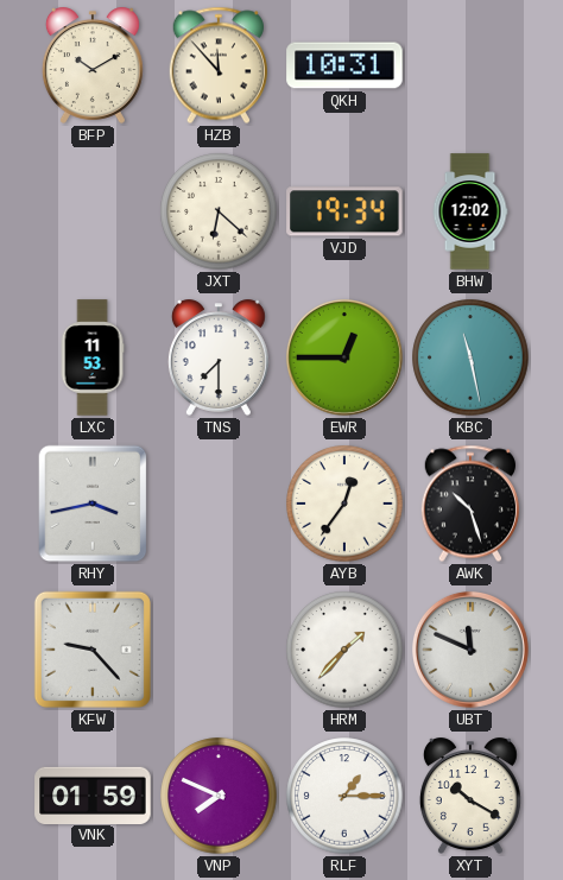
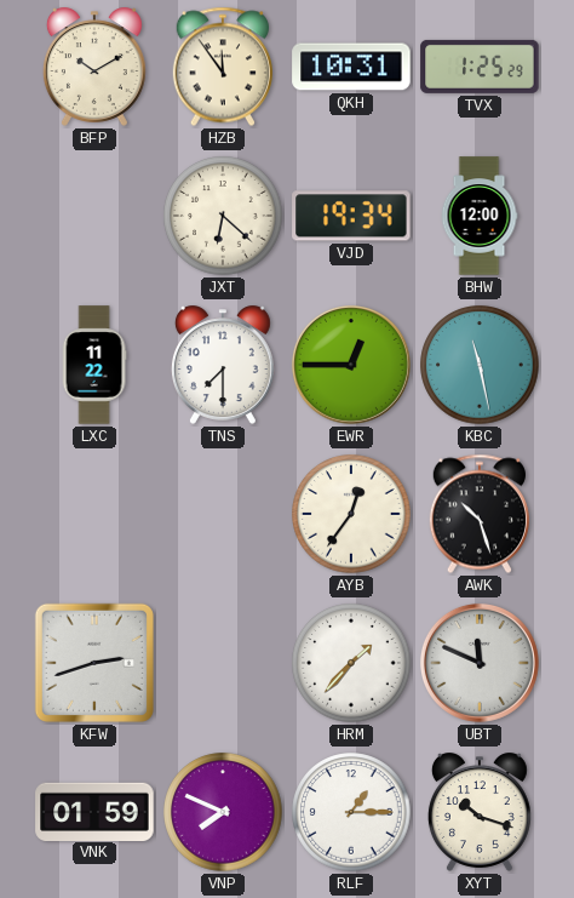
HZB: 11:53 -> 11:54
TVX: none -> 1:25
BHW: 12:02 -> 12:00
LXC: 11:53 -> 11:22
RHY: 3:43 -> none
KFW: 9:23 -> 2:42
XYT: 10:20 -> 10:18
